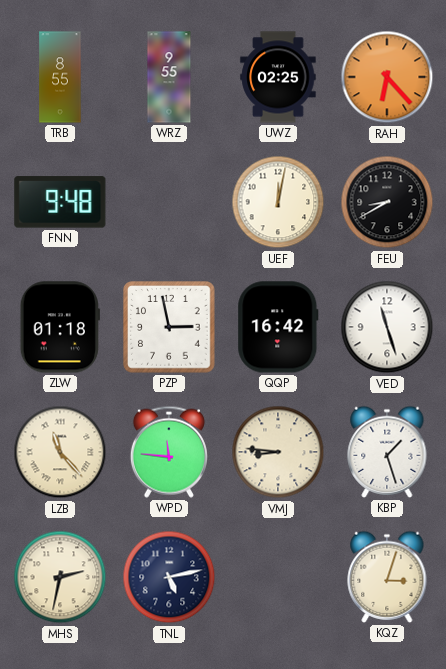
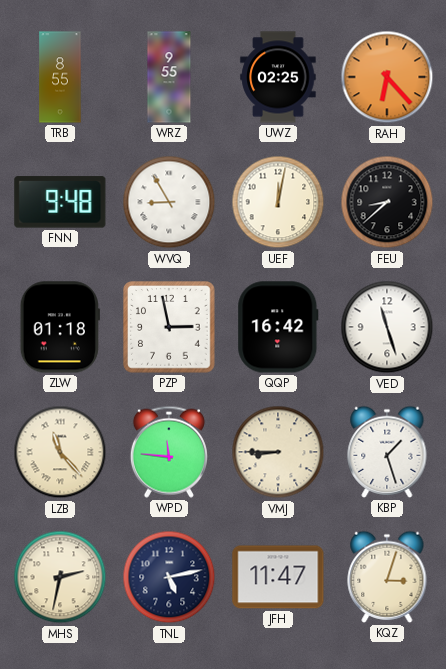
WVQ: none -> 8:55
FEU: 8:40 -> 8:38
VMJ: 8:46 -> 8:45
JFH: none -> 11:47
